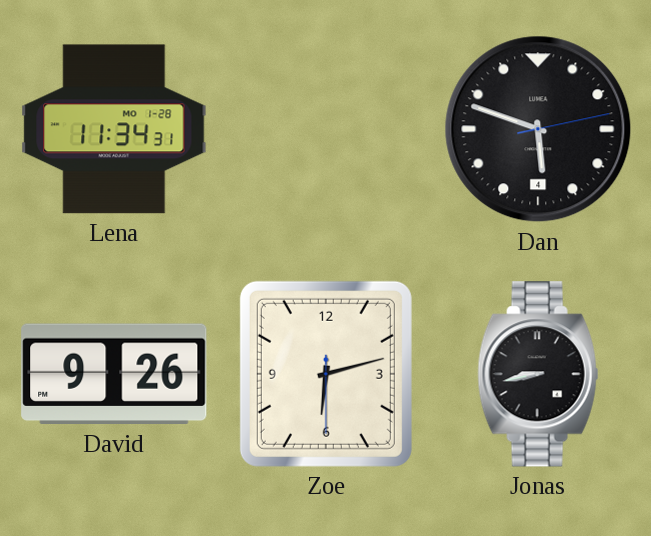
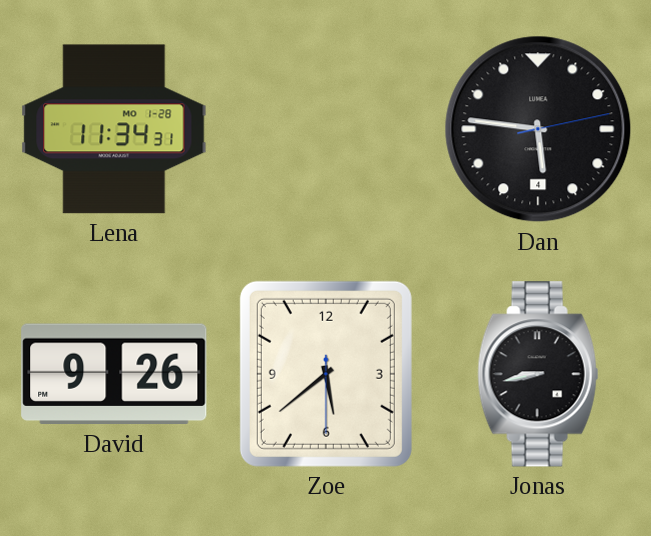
Dan: 5:48 -> 5:46
Zoe: 6:12 -> 5:38
